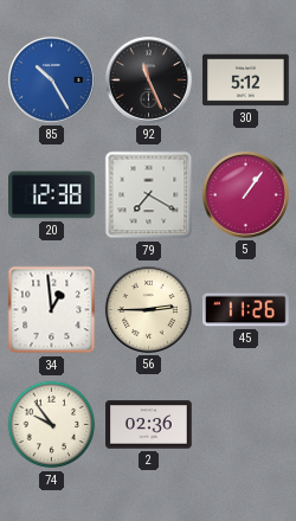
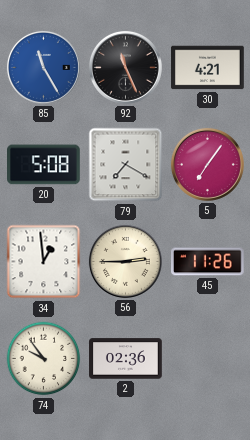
85: 10:25 -> 11:25
30: 5:12 -> 4:21
20: 12:38 -> 5:08
5: 1:06 -> 7:06
